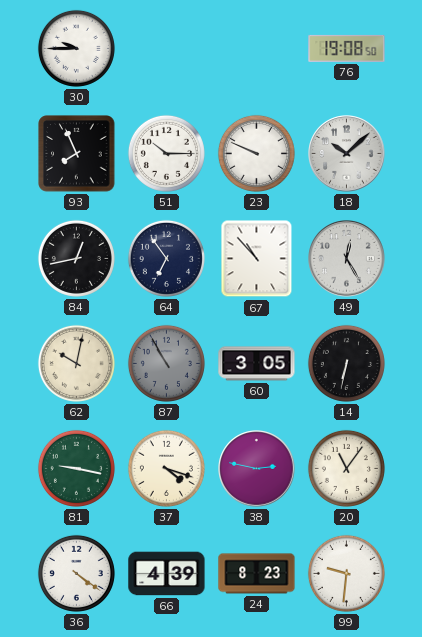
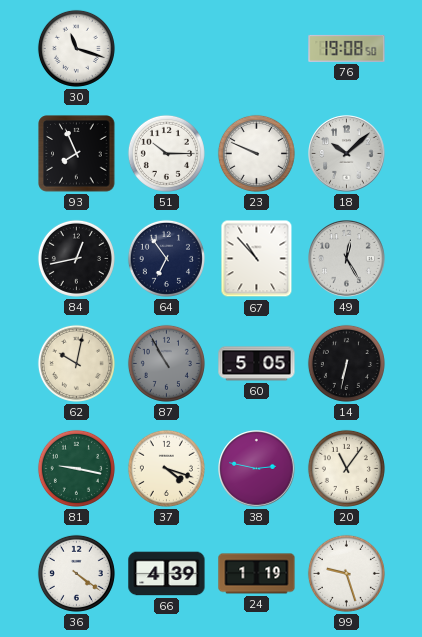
30: 9:45 -> 11:18
60: 3:05 -> 5:05
24: 8:23 -> 1:19
99: 9:31 -> 9:27
